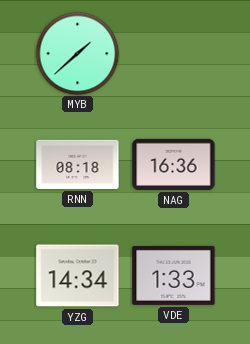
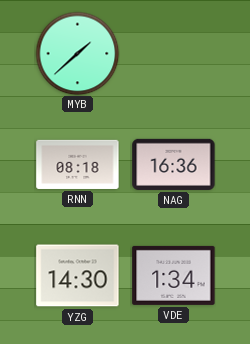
YZG: 14:34 -> 14:30
VDE: 1:33 -> 1:34
